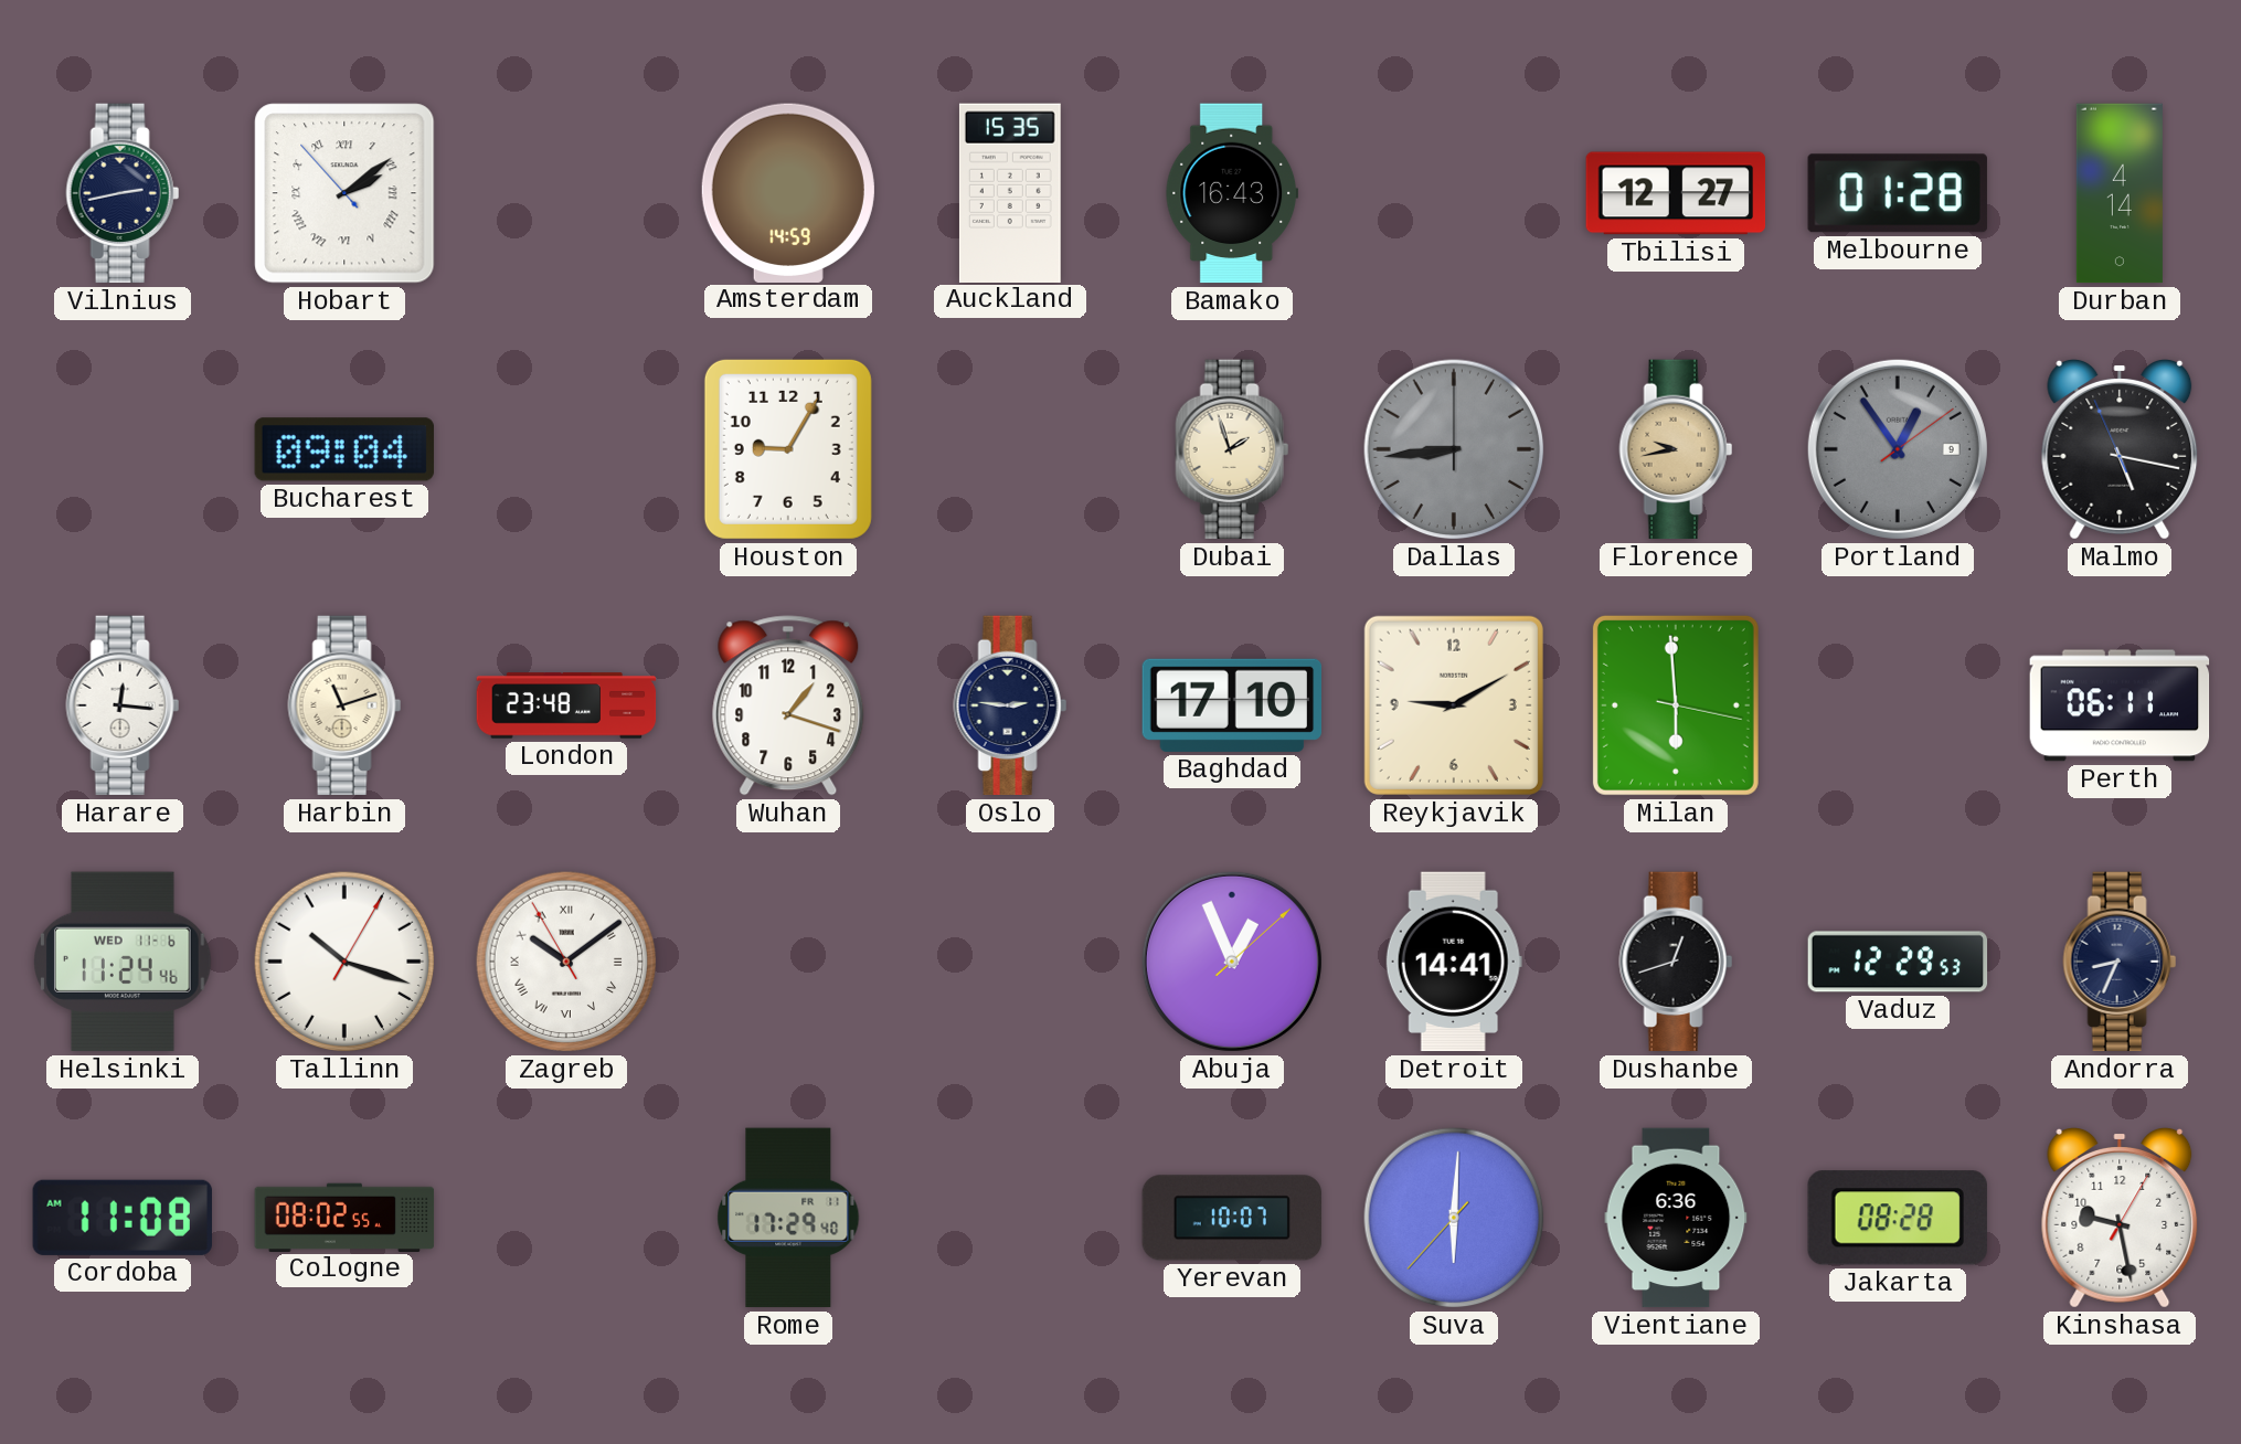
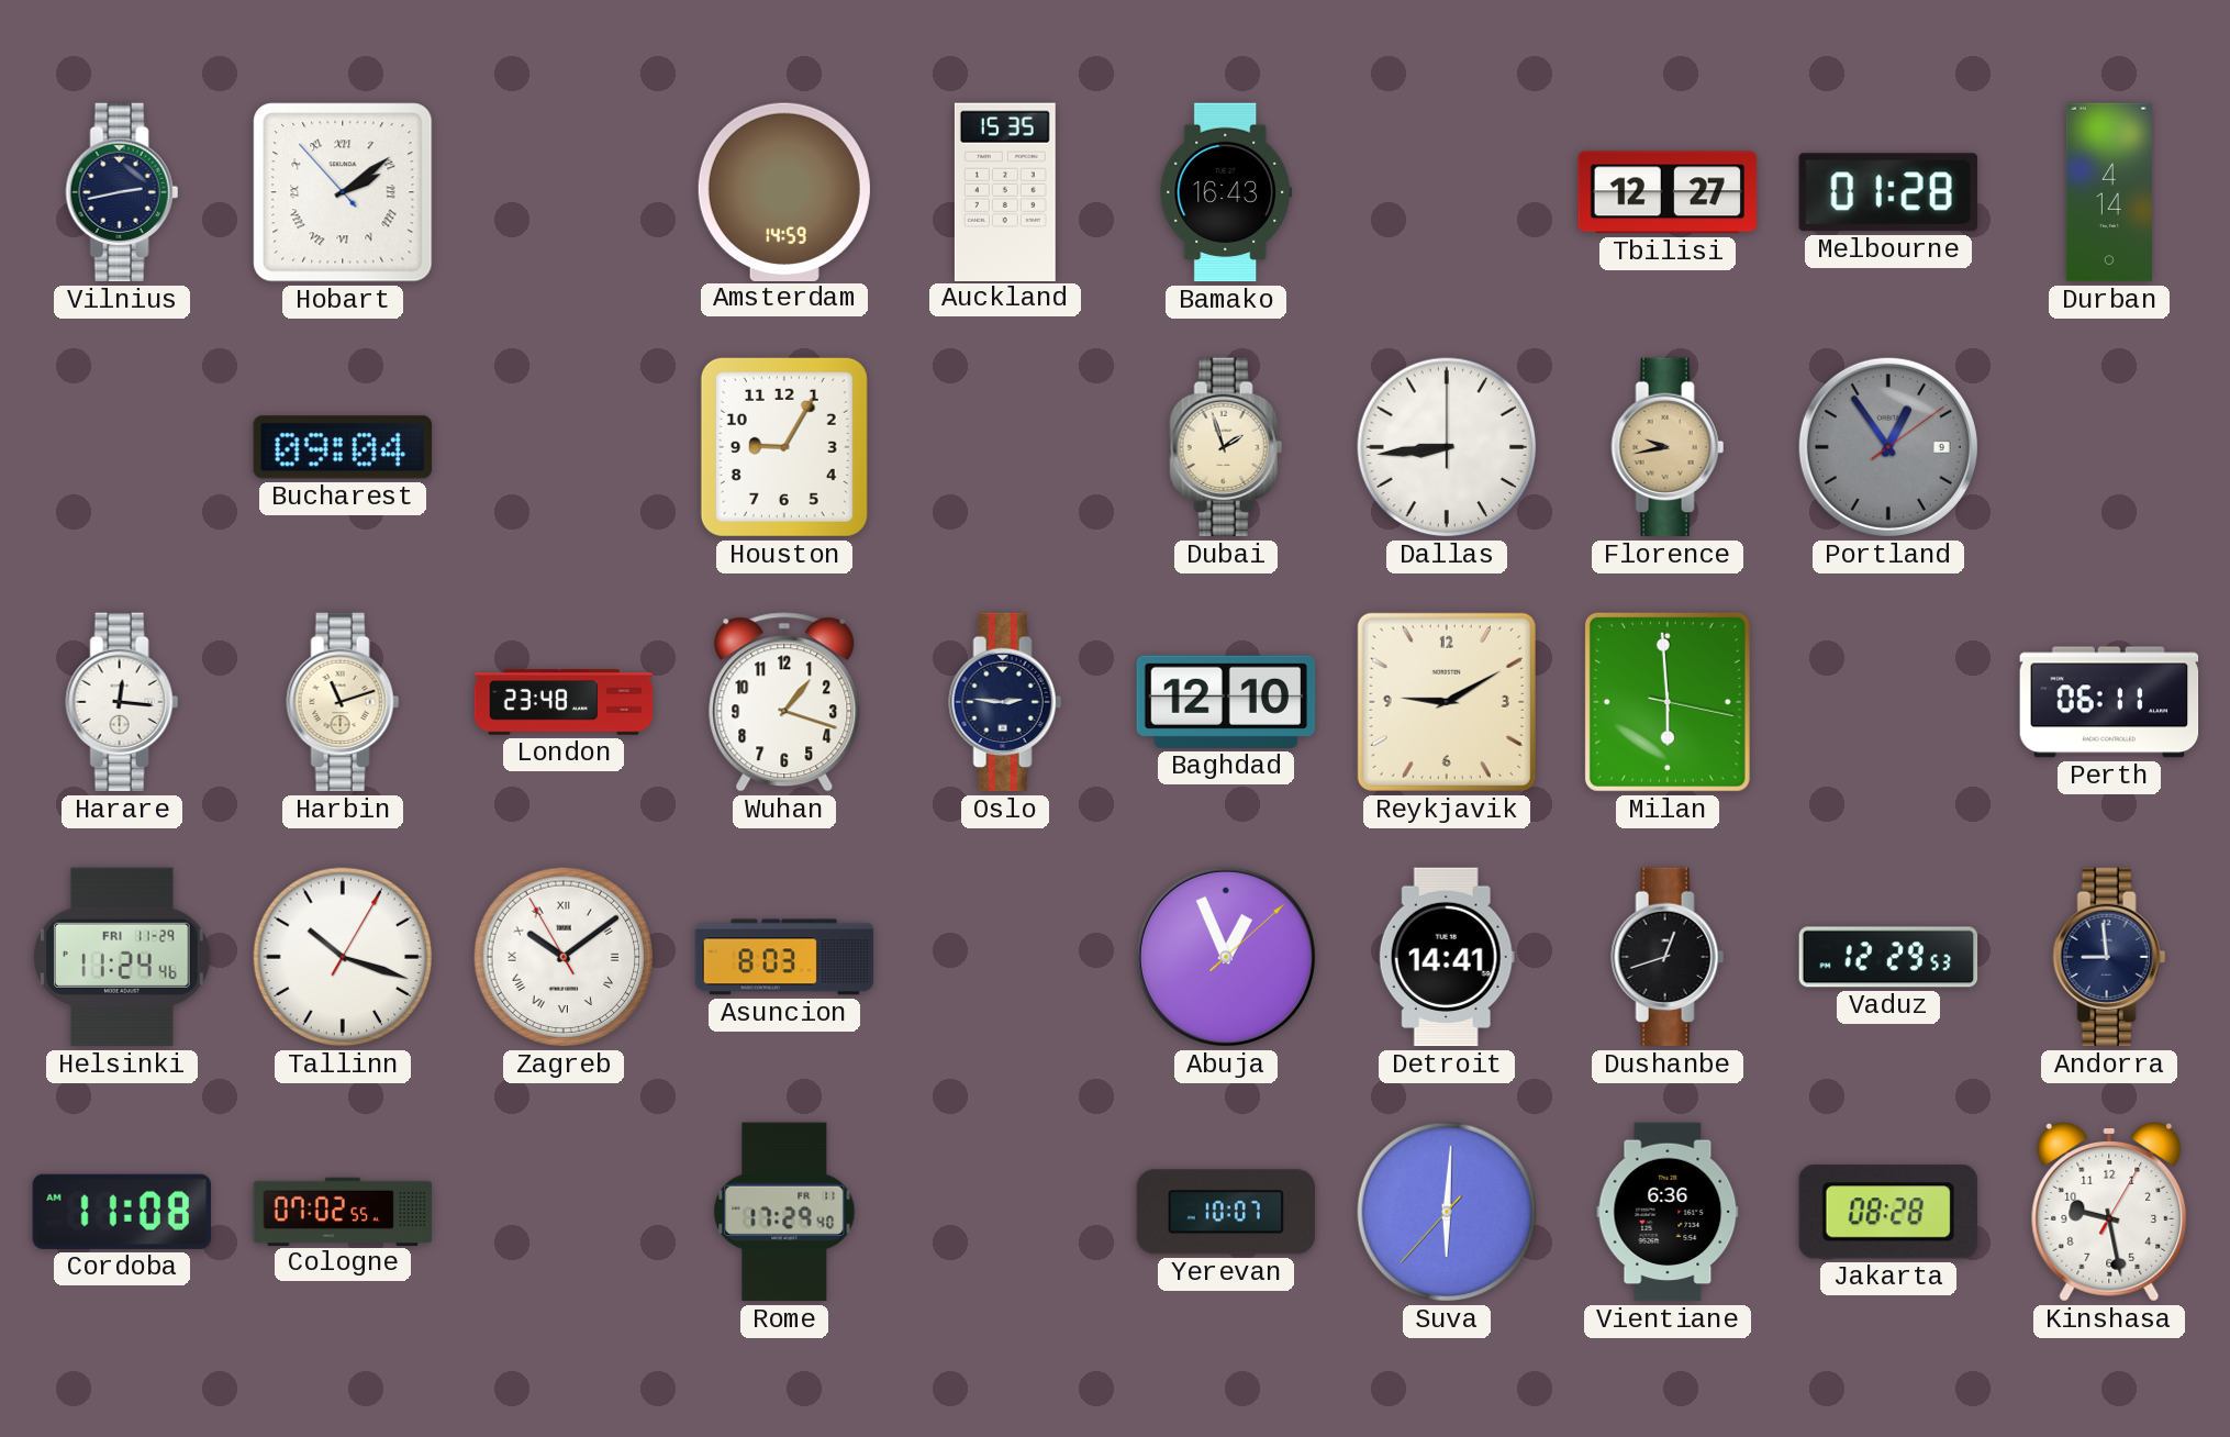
Dallas dial: grey -> white
Malmo: 5:16 -> none
Baghdad: 17:10 -> 12:10
Helsinki date: WED 11-6 -> FRI 11-29
Asuncion: none -> 8:03
Andorra: 8:34 -> 8:59
Cologne: 08:02 -> 07:02
